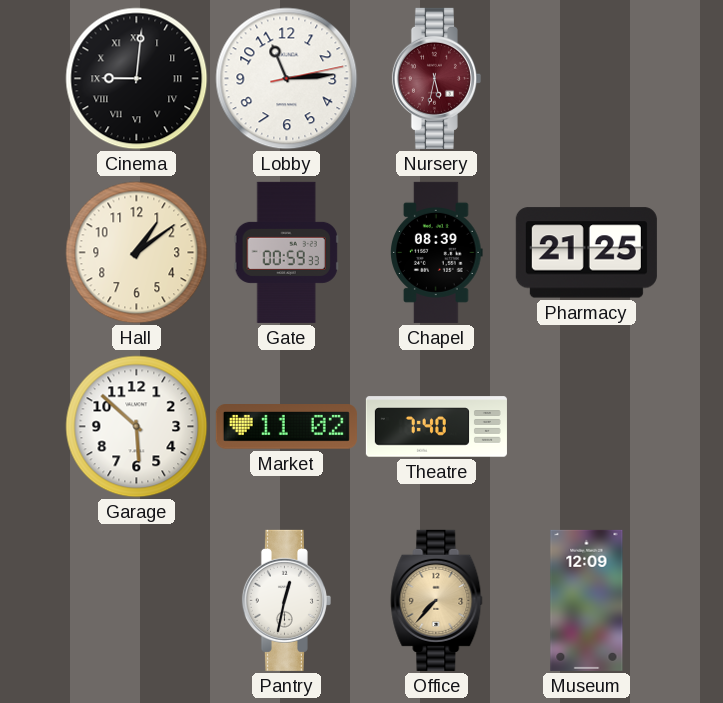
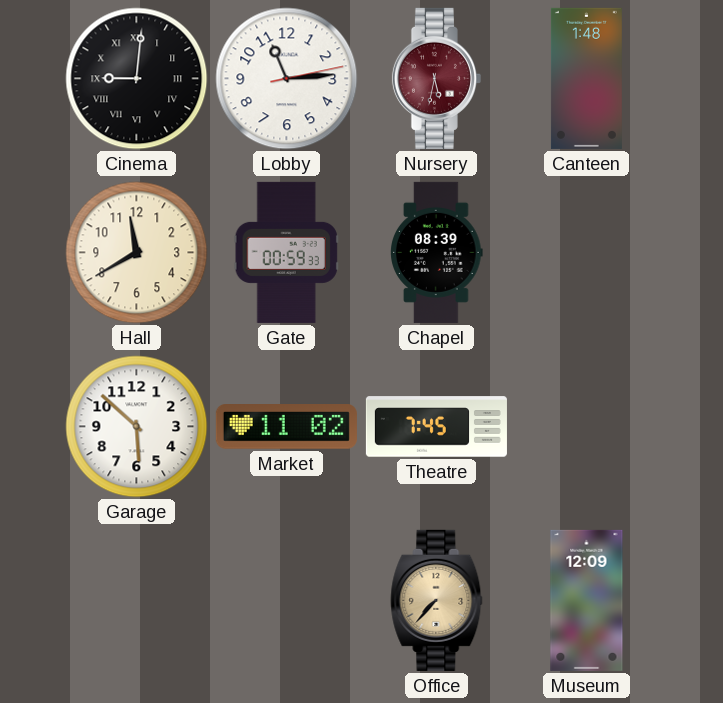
Canteen: none -> 1:48
Hall: 1:09 -> 11:40
Pharmacy: 21:25 -> none
Theatre: 7:40 -> 7:45
Pantry: 12:32 -> none
